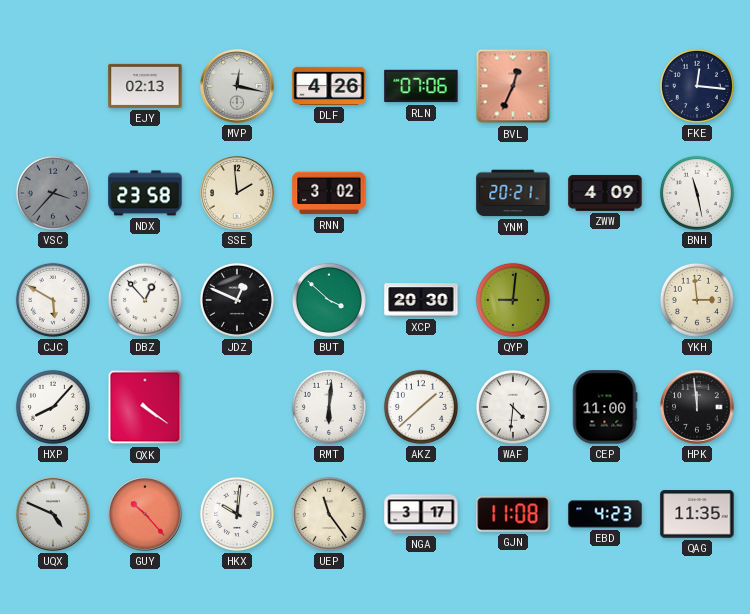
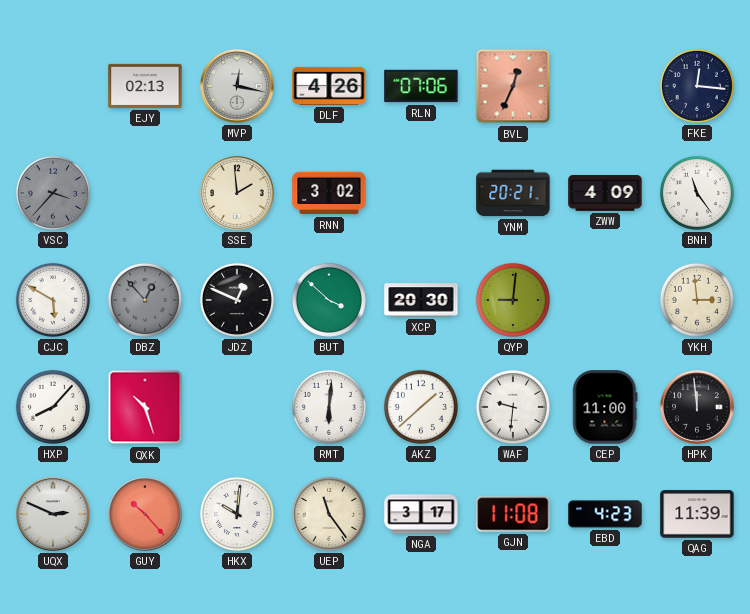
NDX: 23:58 -> none
BNH: 11:28 -> 11:24
DBZ dial: white -> grey
QXK: 4:21 -> 10:27
WAF: 4:31 -> 9:31
UQX: 4:49 -> 2:49
QAG: 11:35 -> 11:39
